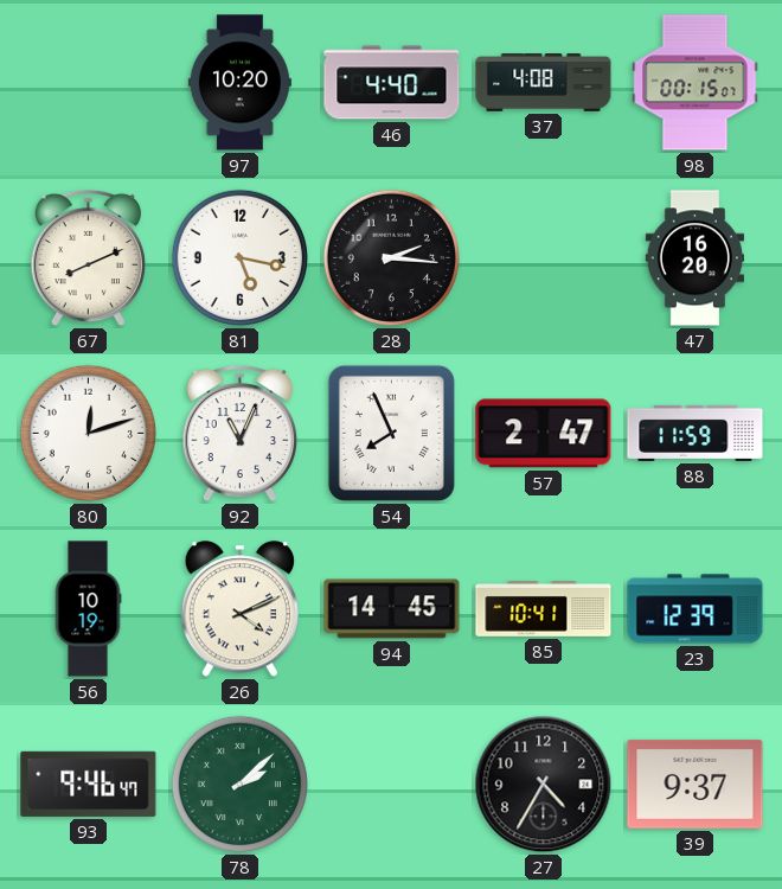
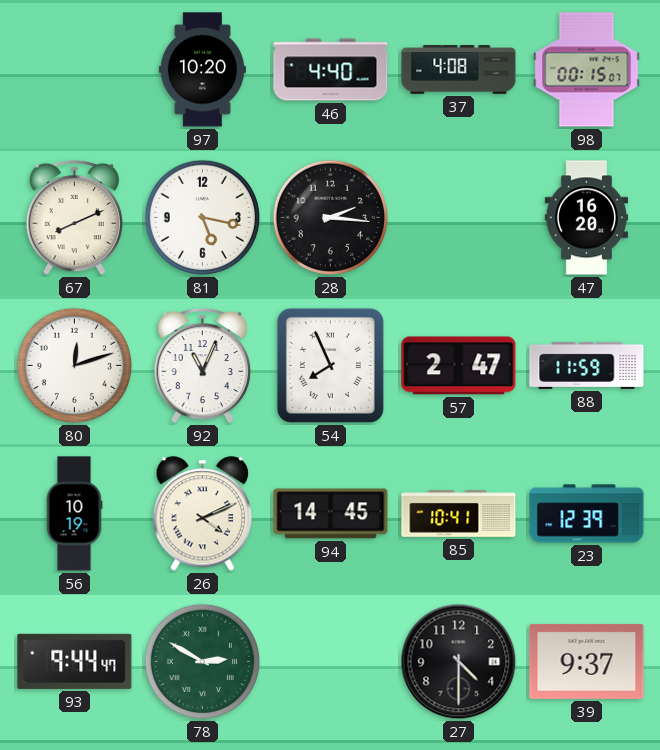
93: 9:46 -> 9:44
78: 2:08 -> 2:50
27: 4:35 -> 4:30
